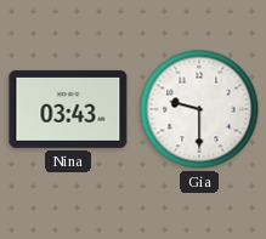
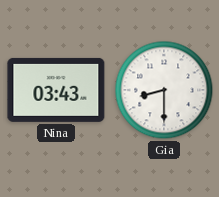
Gia: 9:30 -> 8:30
